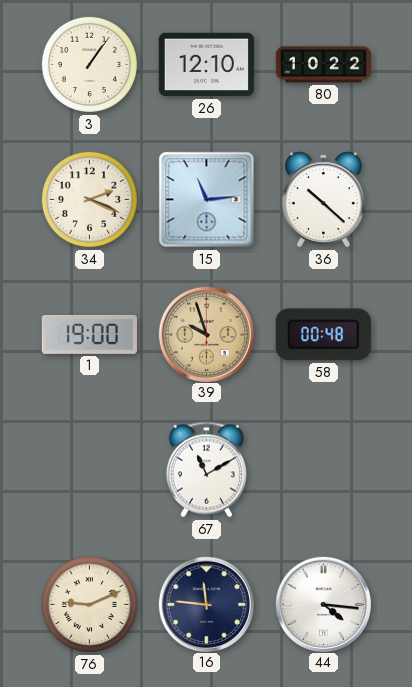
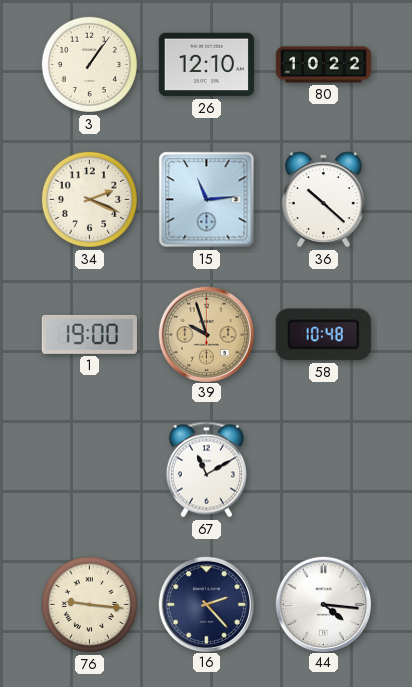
58: 00:48 -> 10:48
76: 9:11 -> 9:16
16: 11:46 -> 2:23
